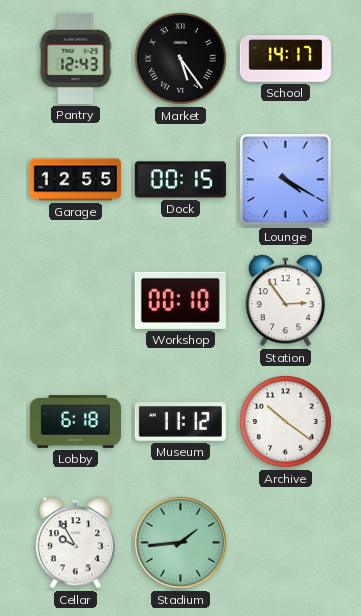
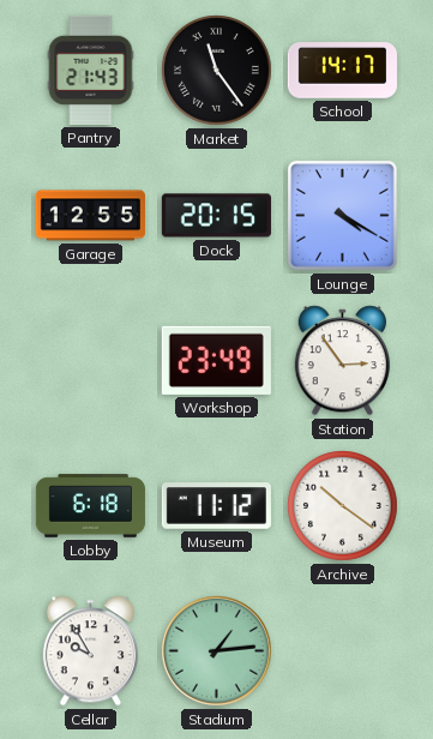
Pantry: 12:43 -> 21:43
Market: 5:24 -> 11:24
Dock: 00:15 -> 20:15
Workshop: 00:10 -> 23:49
Stadium: 1:44 -> 1:14
